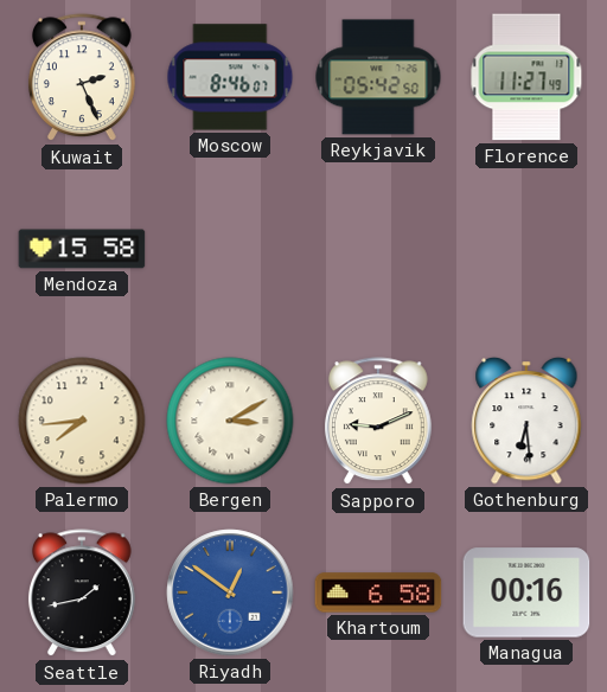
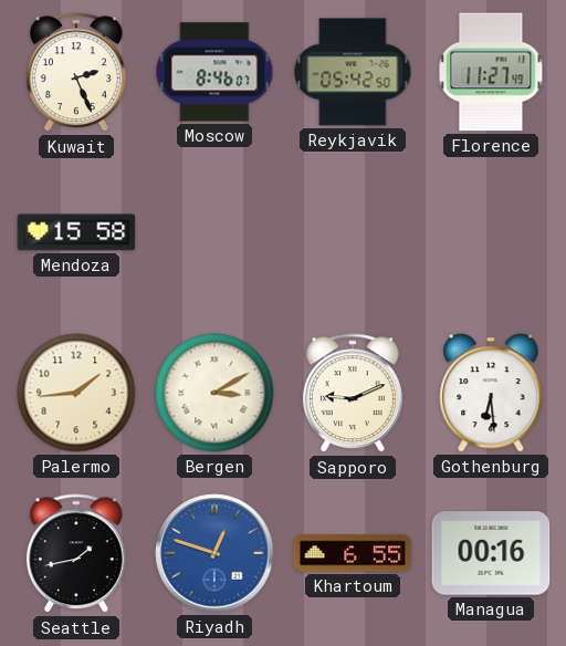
Palermo: 7:44 -> 1:44
Riyadh: 12:51 -> 12:48
Khartoum: 6:58 -> 6:55
